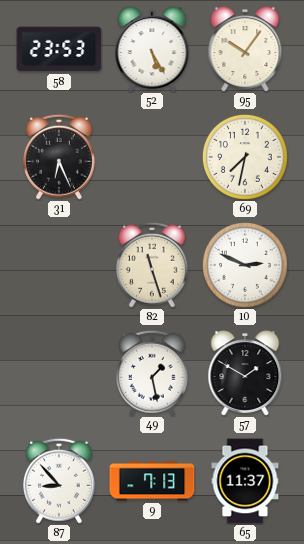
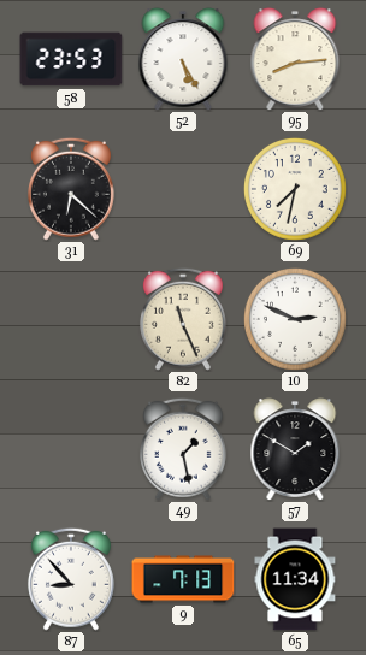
95: 10:06 -> 8:14
31: 6:26 -> 6:22
82: 11:27 -> 11:26
65: 11:37 -> 11:34
